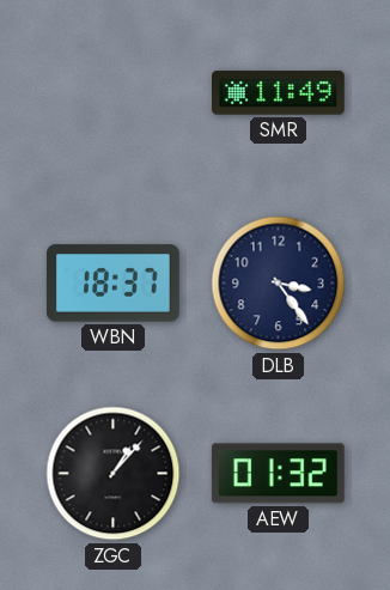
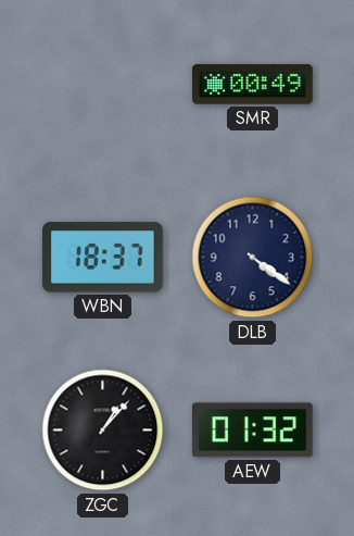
SMR: 11:49 -> 00:49
DLB: 3:24 -> 4:21
